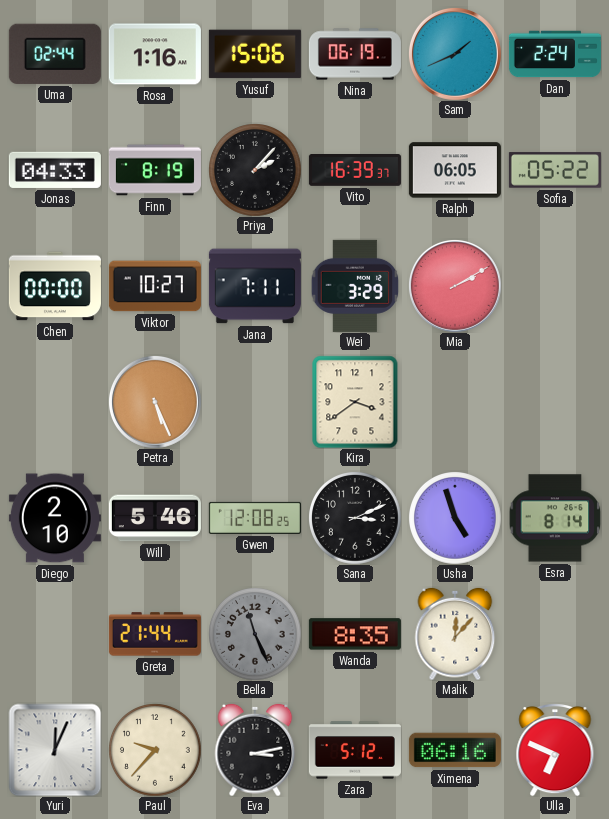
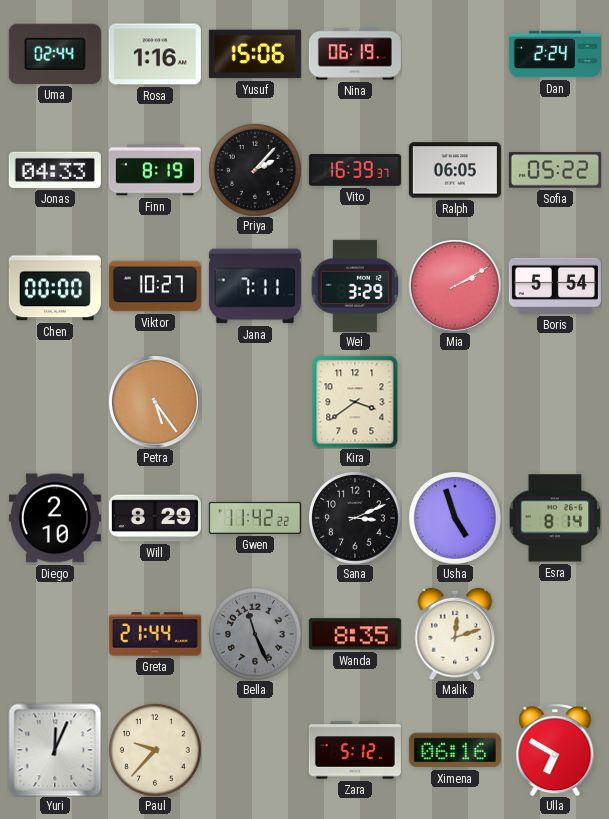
Sam: 1:41 -> none
Boris: none -> 5:54
Petra: 5:26 -> 5:24
Will: 5:46 -> 8:29
Gwen: 12:08 -> 11:42
Malik: 12:07 -> 12:12
Eva: 3:13 -> none
Ulla: 6:49 -> 6:50
